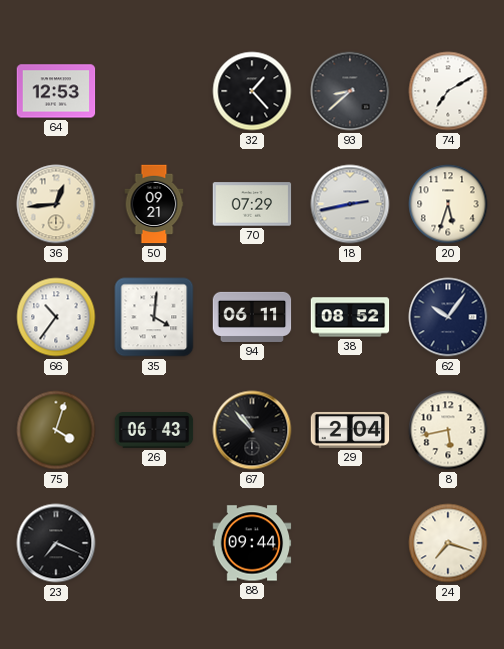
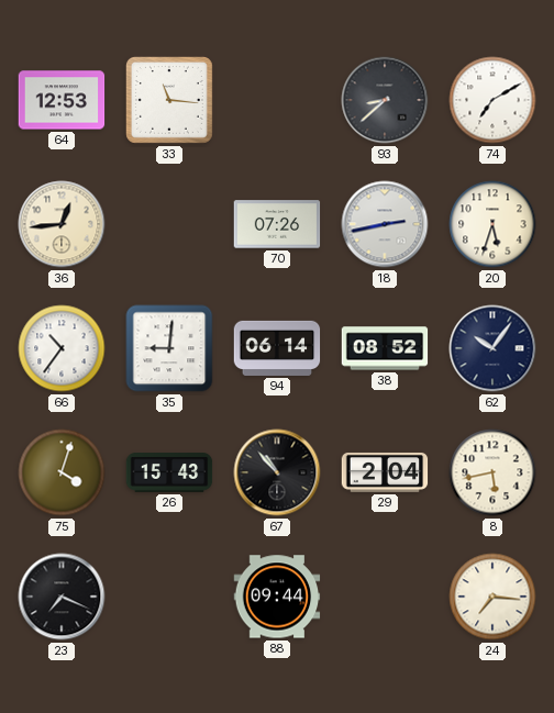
33: none -> 11:16
32: 1:23 -> none
50: 09:21 -> none
70: 07:29 -> 07:26
35: 4:01 -> 9:01
94: 06:11 -> 06:14
26: 06:43 -> 15:43
24: 7:18 -> 7:16
